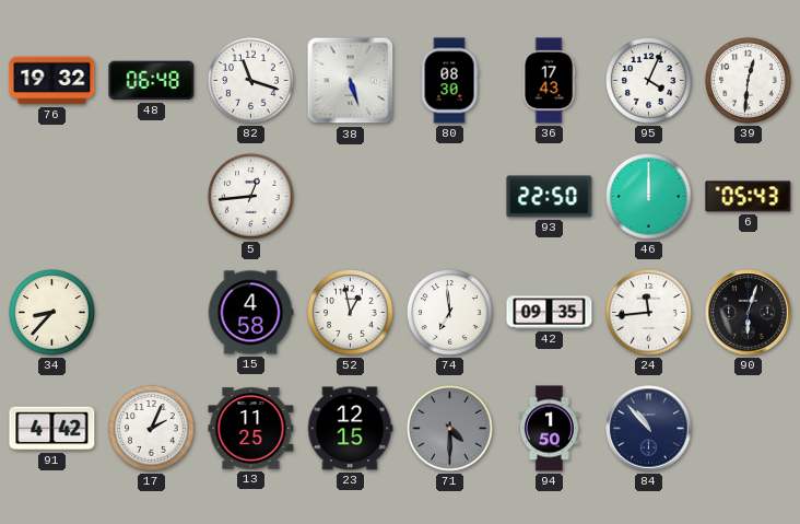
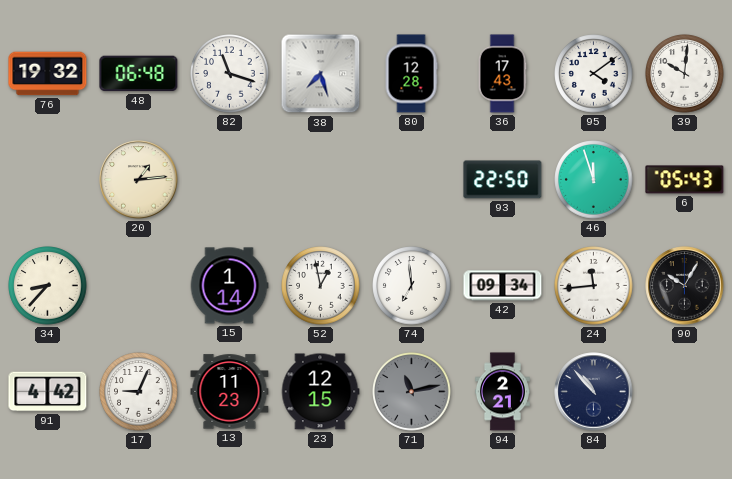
38: 5:27 -> 7:27
80: 08:30 -> 12:28
95: 4:04 -> 4:09
39: 12:31 -> 10:01
20: none -> 1:14
5: 12:44 -> none
46: 12:00 -> 11:57
15: 4:58 -> 1:14
42: 09:35 -> 09:34
90: 6:03 -> 10:05
17: 2:04 -> 9:04
13: 11:25 -> 11:23
71: 4:30 -> 11:13
94: 1:50 -> 2:21
